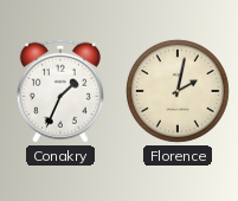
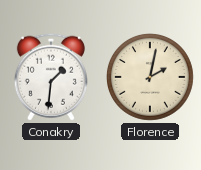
Conakry: 1:34 -> 1:31
